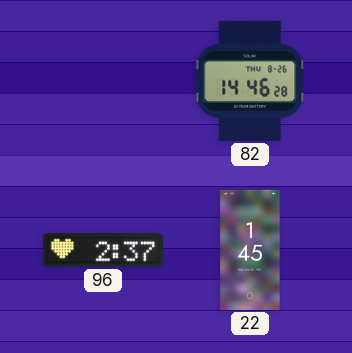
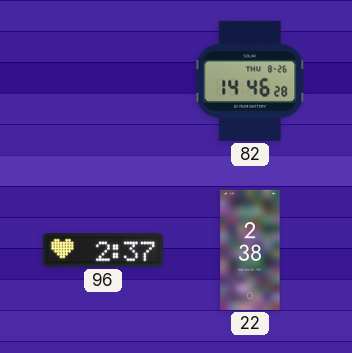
22: 1:45 -> 2:38
